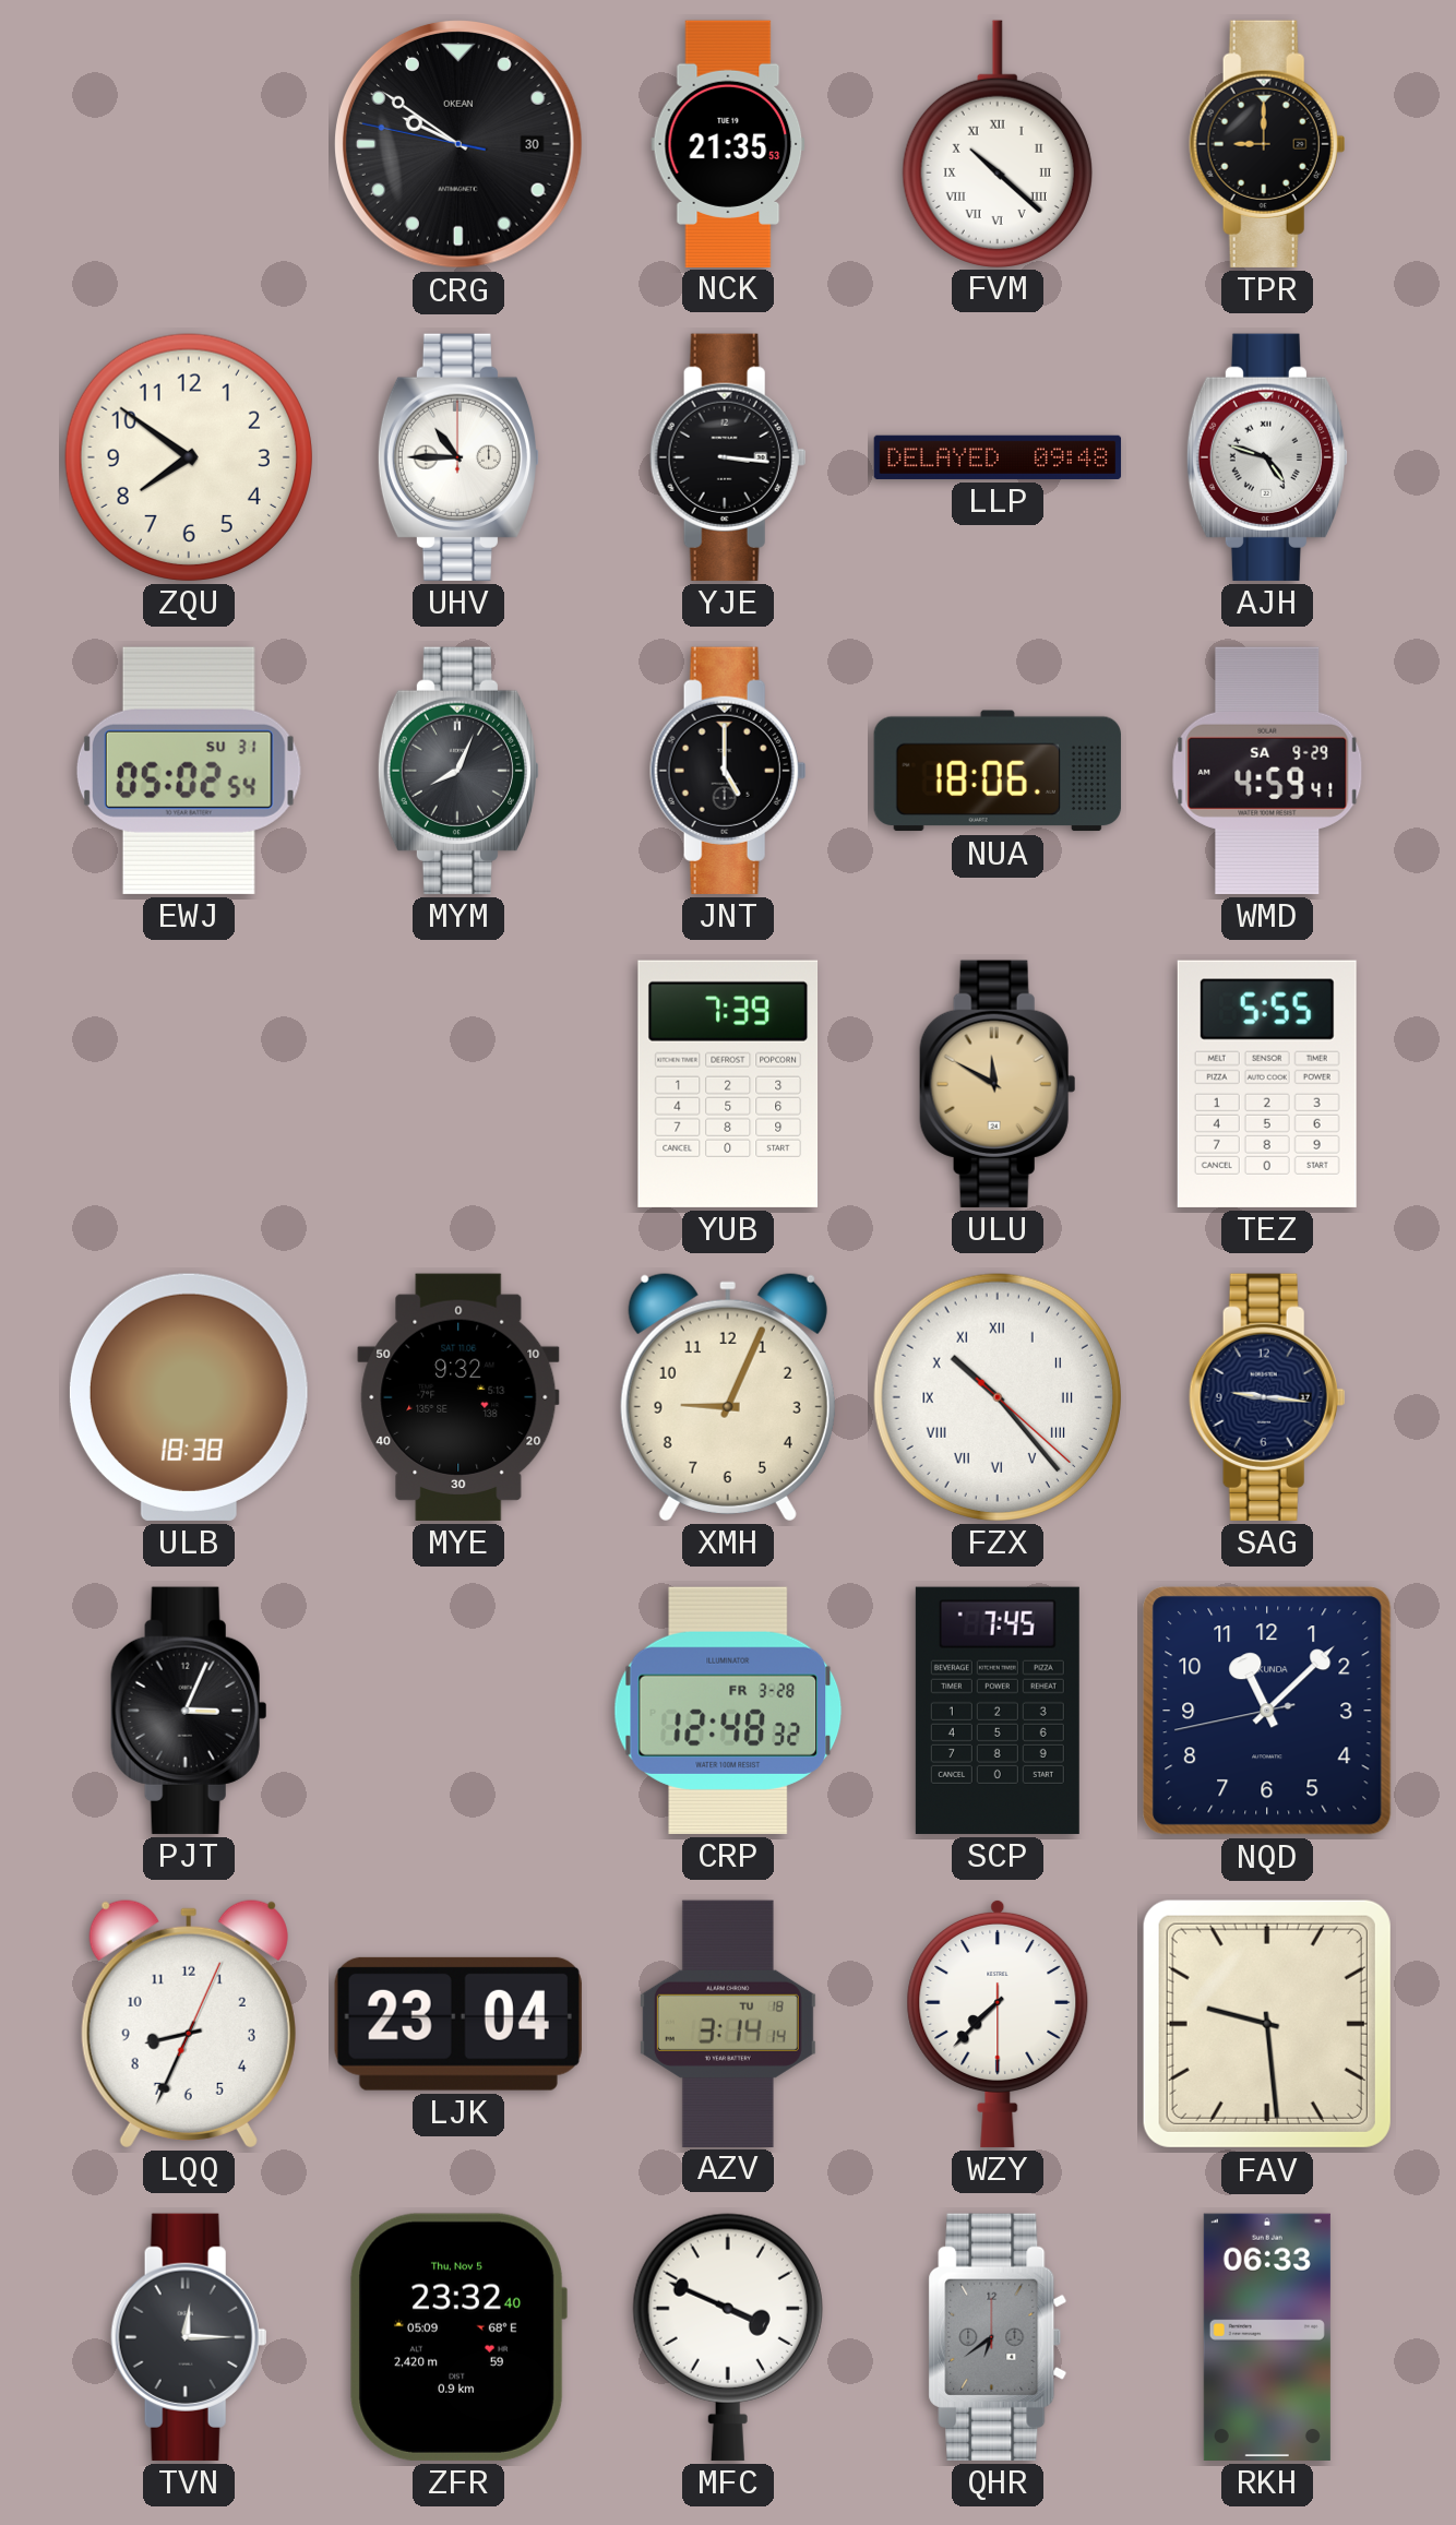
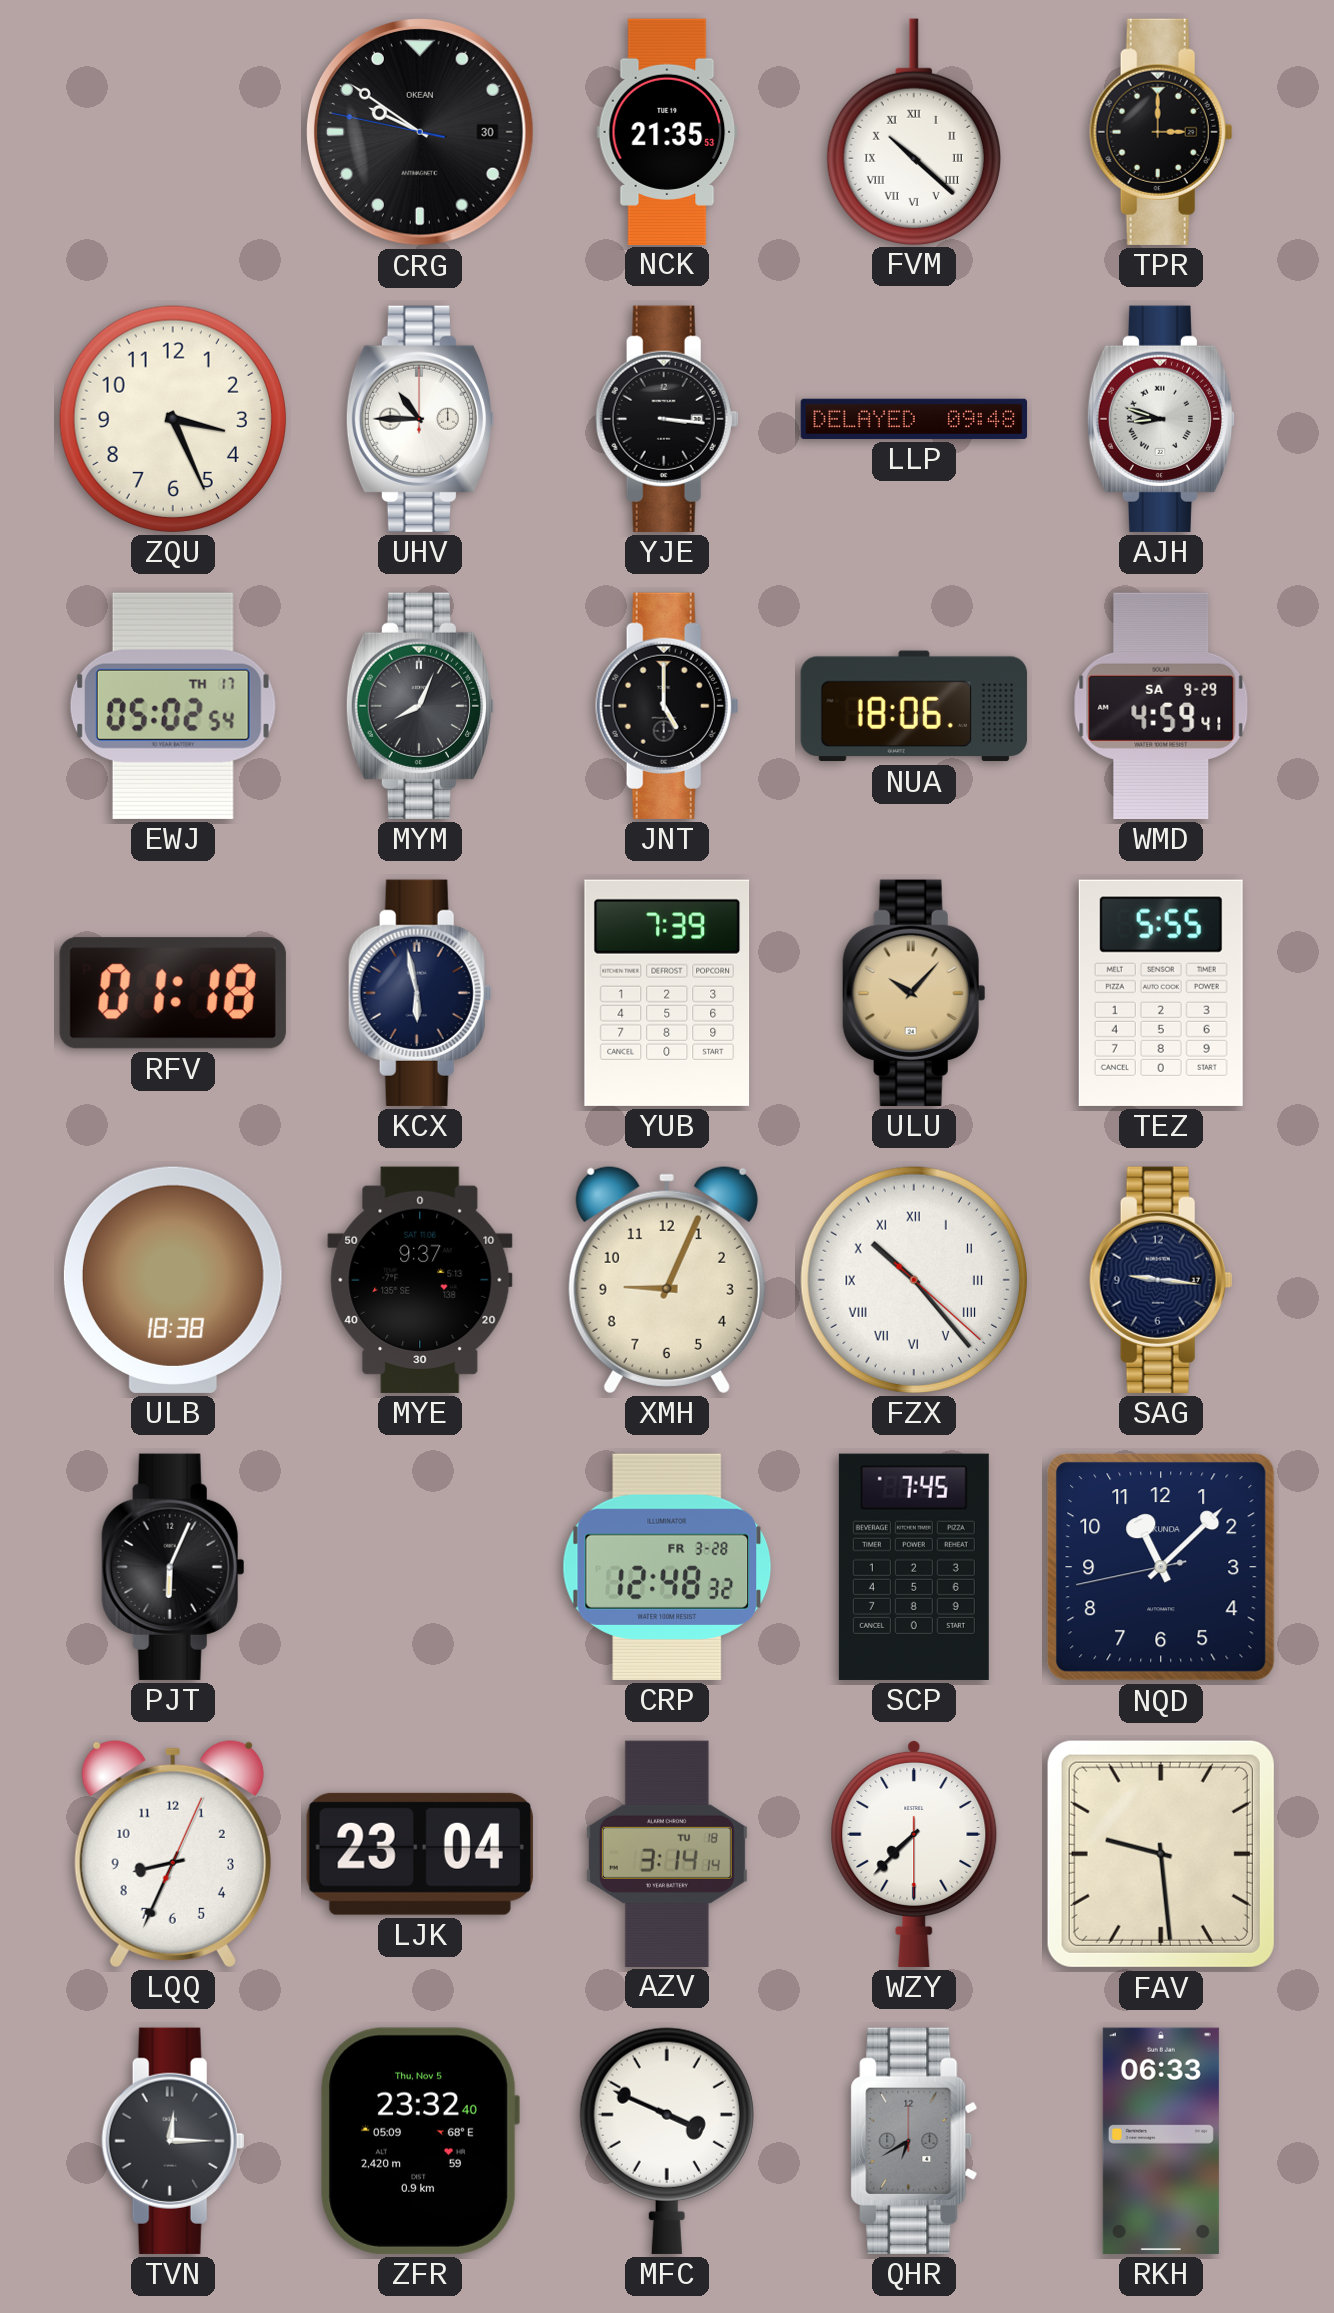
TPR: 9:00 -> 3:00
ZQU: 7:51 -> 3:26
AJH: 4:48 -> 8:48
EWJ date: SU 31 -> TH 17
RFV: none -> 01:18
KCX: none -> 5:58
ULU: 11:50 -> 10:07
MYE: 9:32 -> 9:37
PJT: 3:04 -> 6:04
QHR: 6:39 -> 6:40
